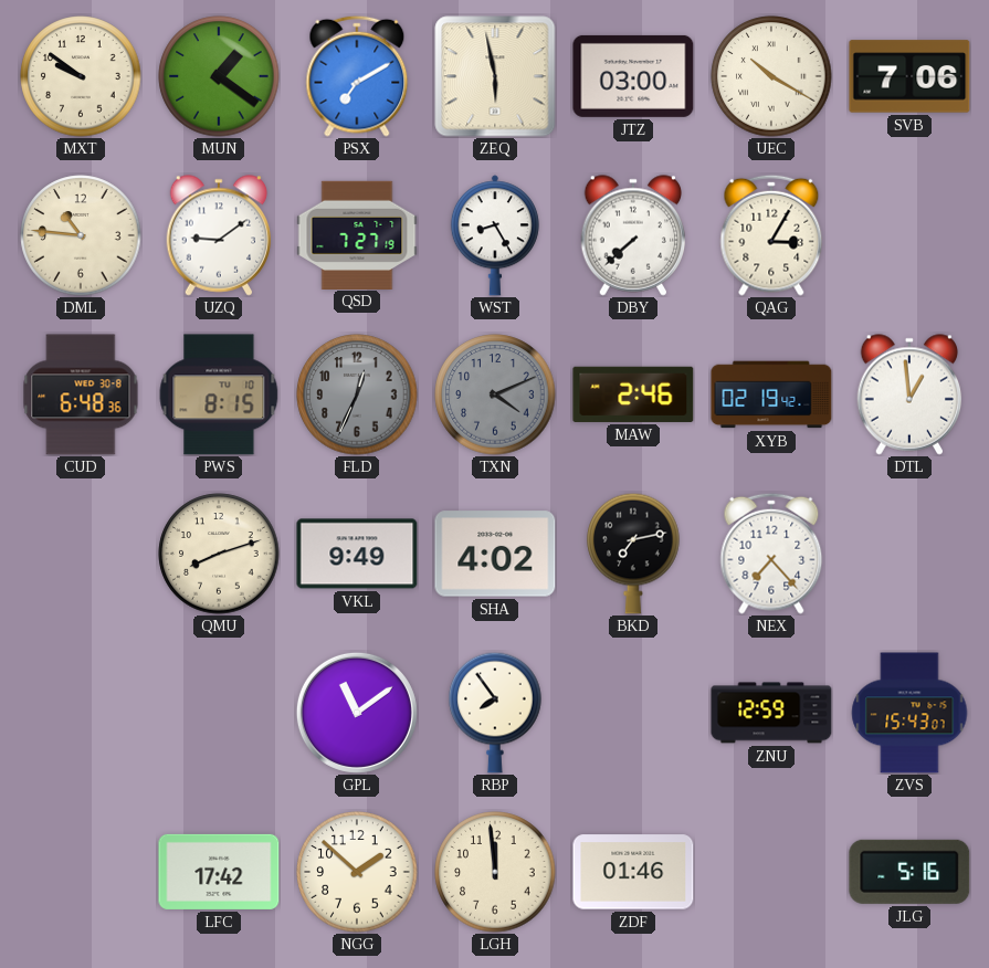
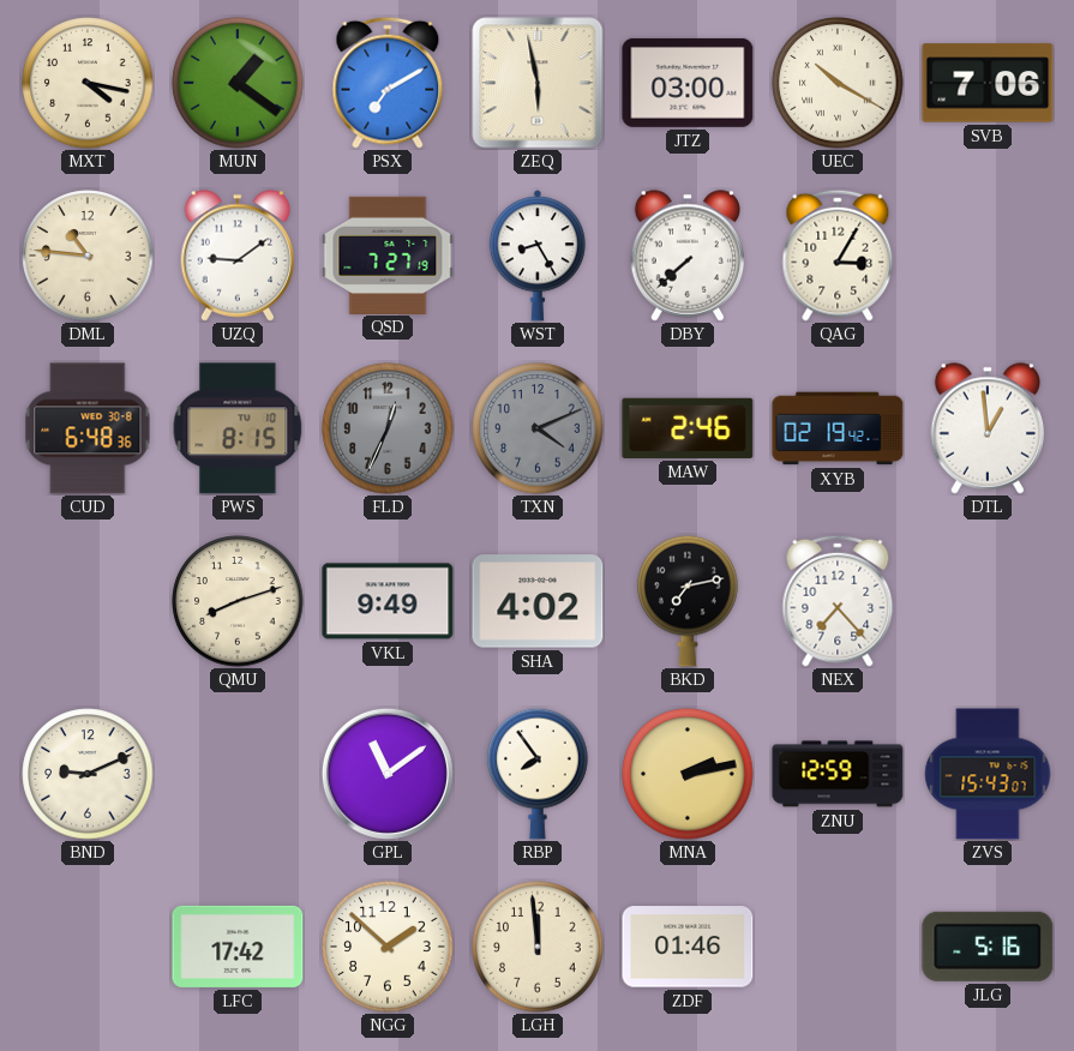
MXT: 9:51 -> 4:17
BND: none -> 9:11
MNA: none -> 2:13
